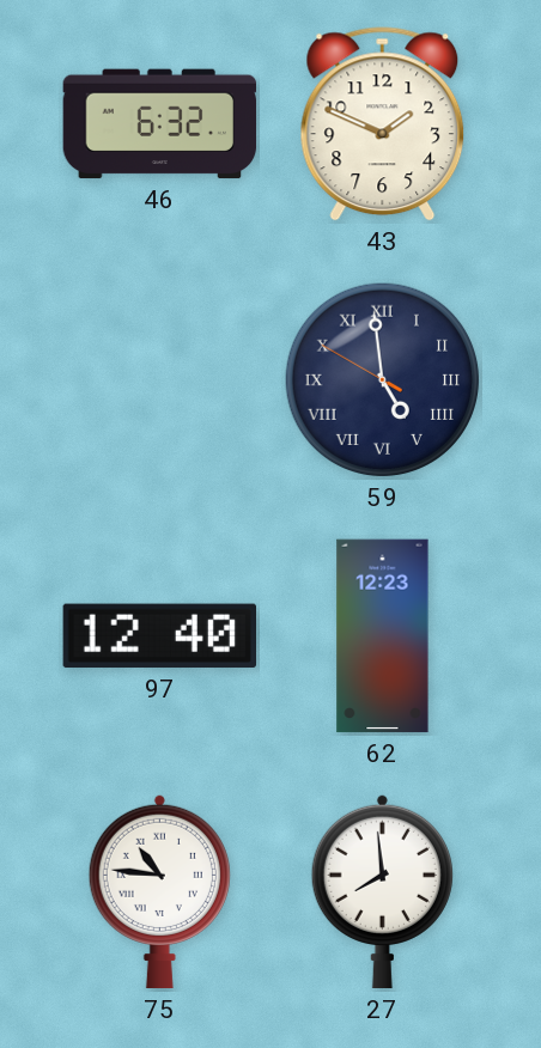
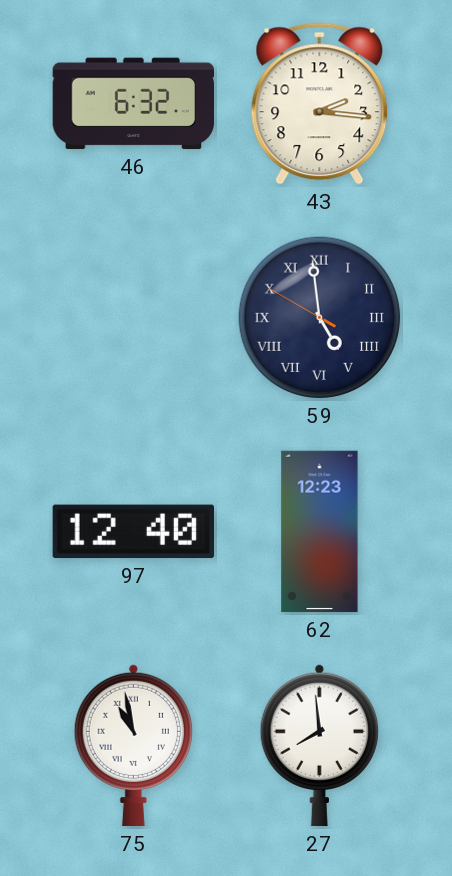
43: 1:49 -> 2:16
75: 10:46 -> 10:58
